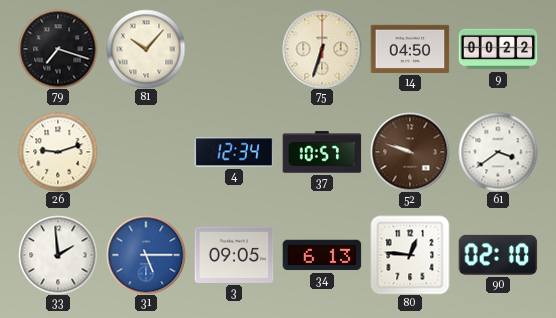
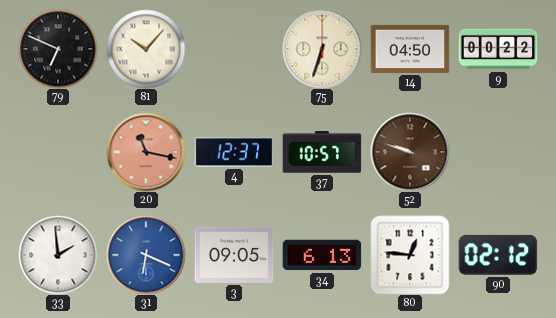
79: 7:18 -> 6:49
26: 9:12 -> none
20: none -> 11:17
4: 12:34 -> 12:37
61: 3:39 -> none
31: 5:15 -> 6:19
90: 02:10 -> 02:12
